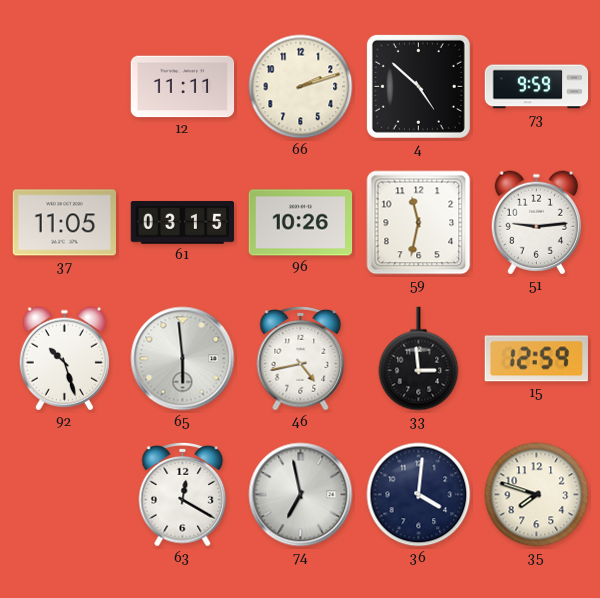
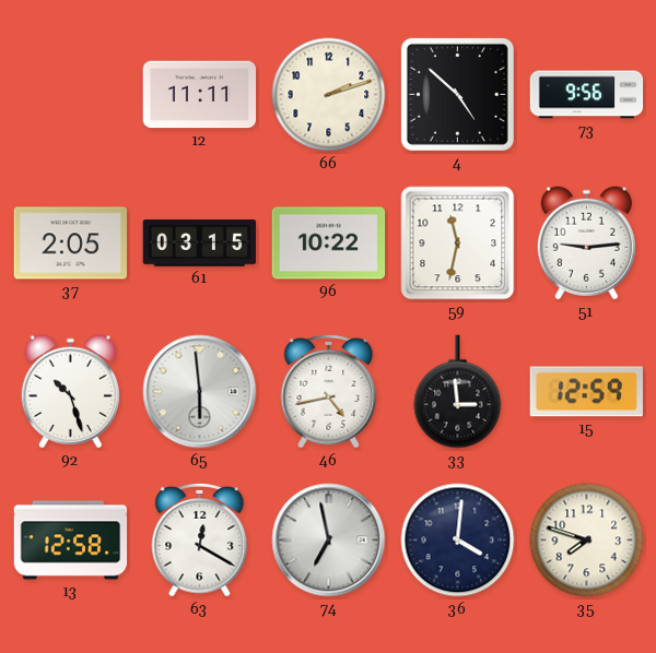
73: 9:59 -> 9:56
37: 11:05 -> 2:05
96: 10:26 -> 10:22
13: none -> 12:58
